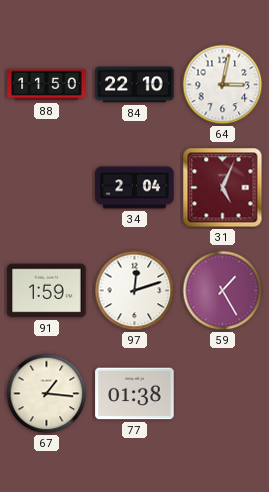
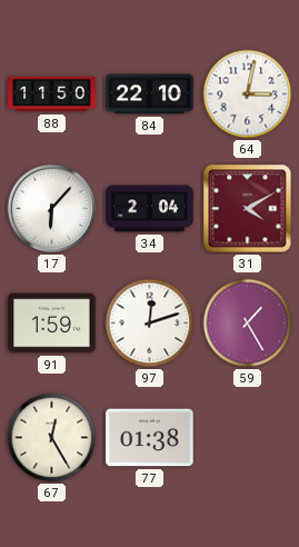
17: none -> 6:07
31: 5:04 -> 4:10
67: 1:16 -> 12:25
